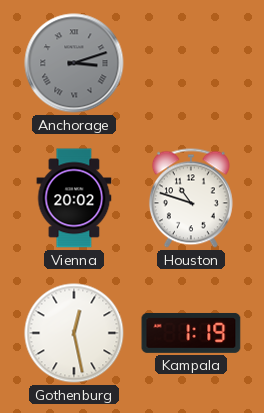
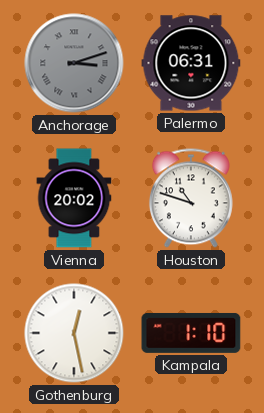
Palermo: none -> 06:31
Kampala: 1:19 -> 1:10
